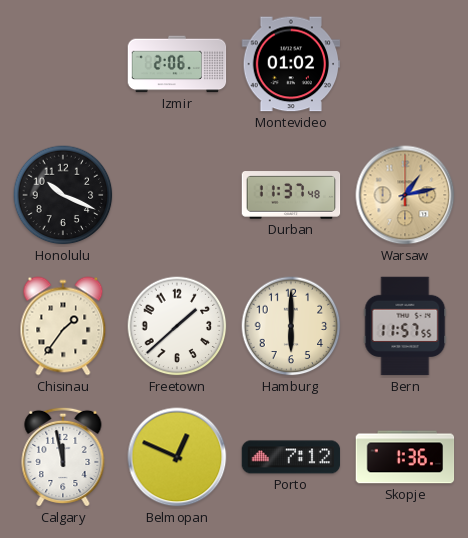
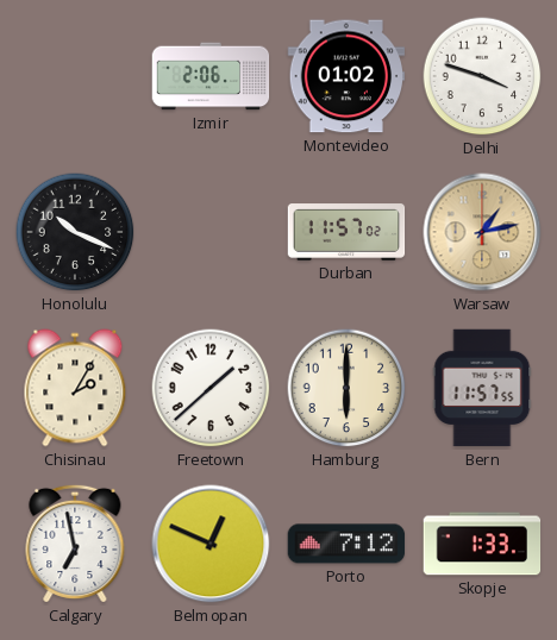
Delhi: none -> 3:48
Durban: 11:37 -> 11:57
Chisinau: 1:36 -> 2:05
Calgary: 11:58 -> 6:58
Skopje: 1:36 -> 1:33
